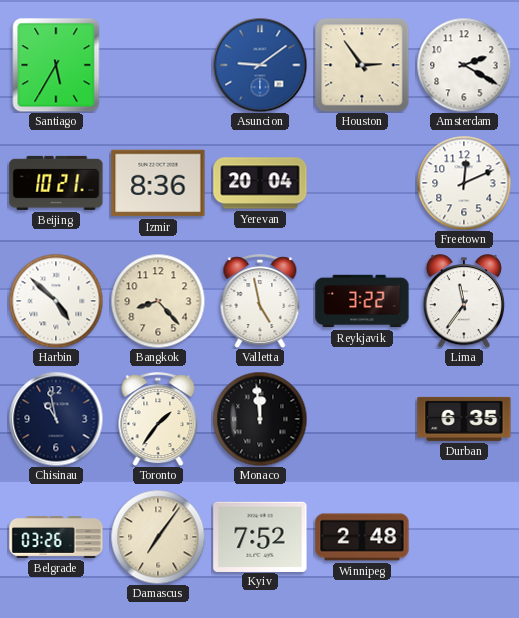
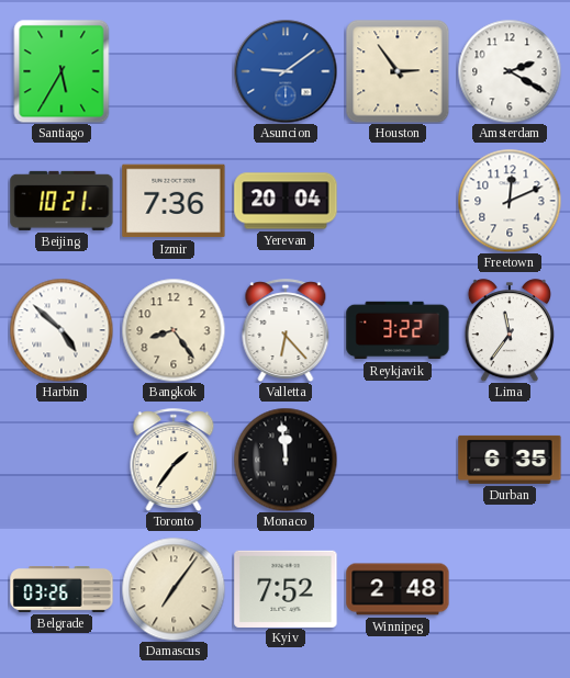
Izmir: 8:36 -> 7:36
Bangkok: 8:23 -> 8:24
Valletta: 4:58 -> 6:23
Chisinau: 10:58 -> none
